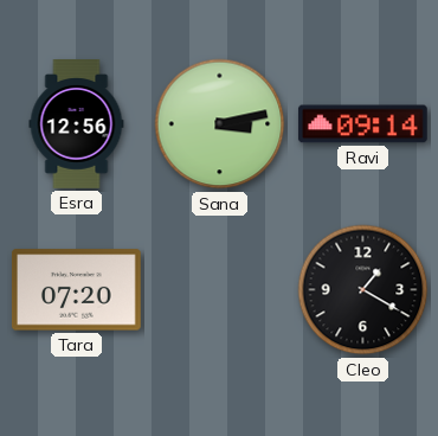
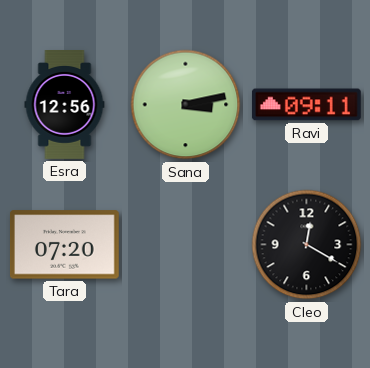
Ravi: 09:14 -> 09:11
Cleo: 1:20 -> 12:20
